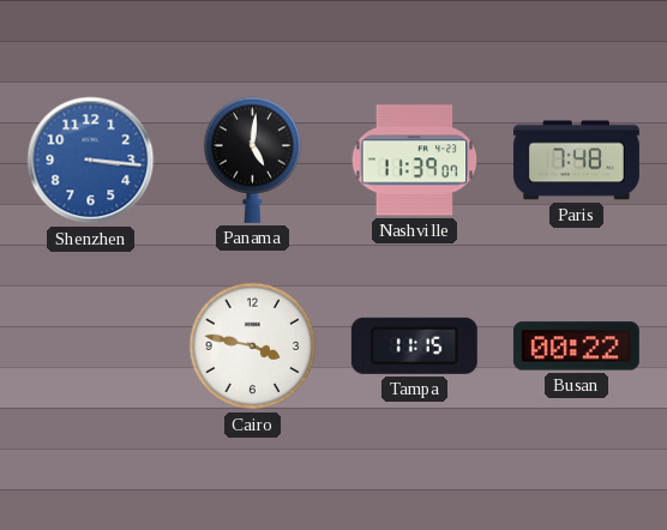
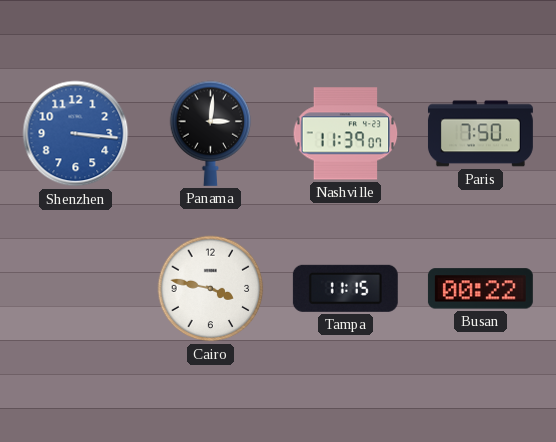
Panama: 5:01 -> 3:01
Paris: 7:48 -> 7:50
